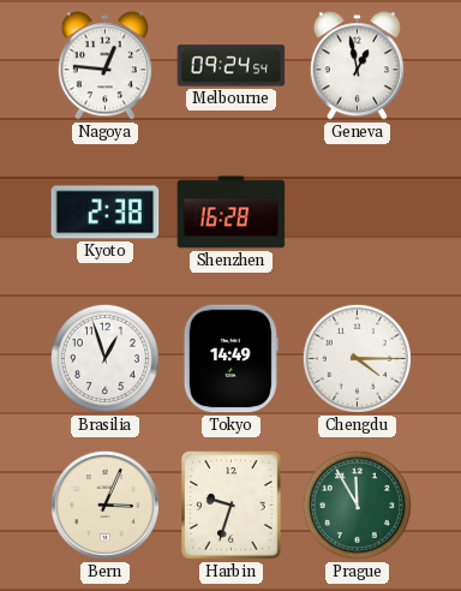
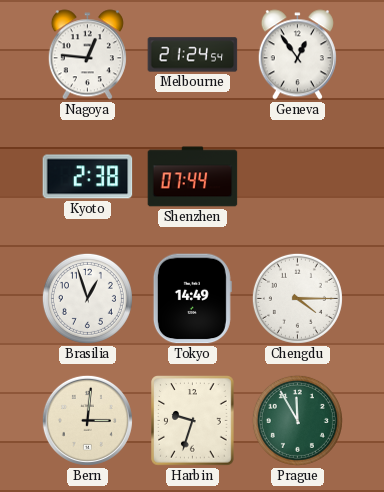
Melbourne: 09:24 -> 21:24
Geneva: 12:58 -> 12:54
Shenzhen: 16:28 -> 07:44
Bern: 3:04 -> 3:01
